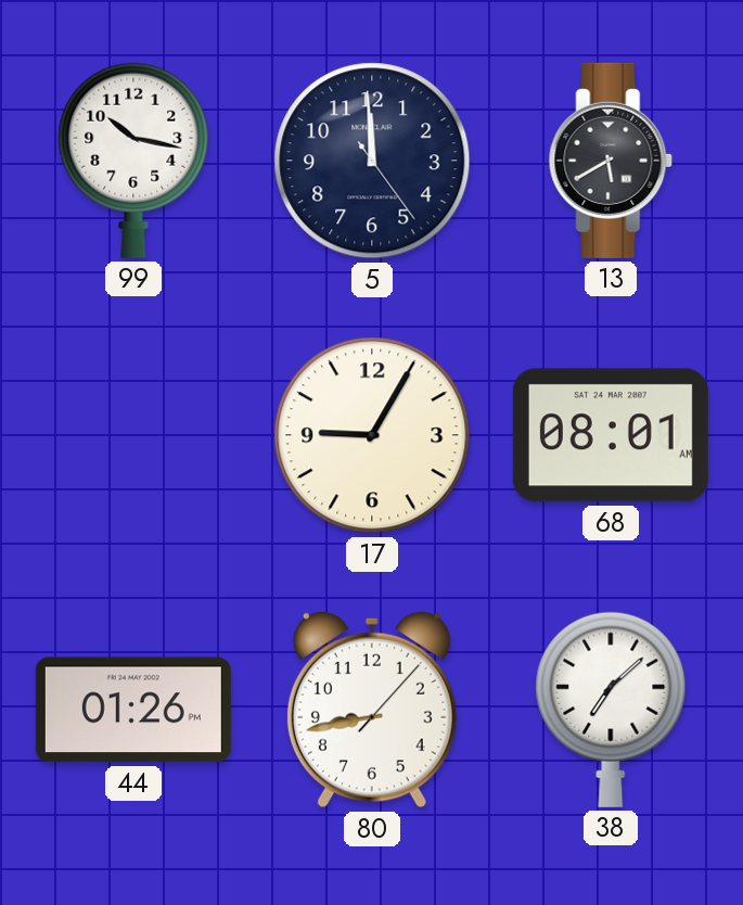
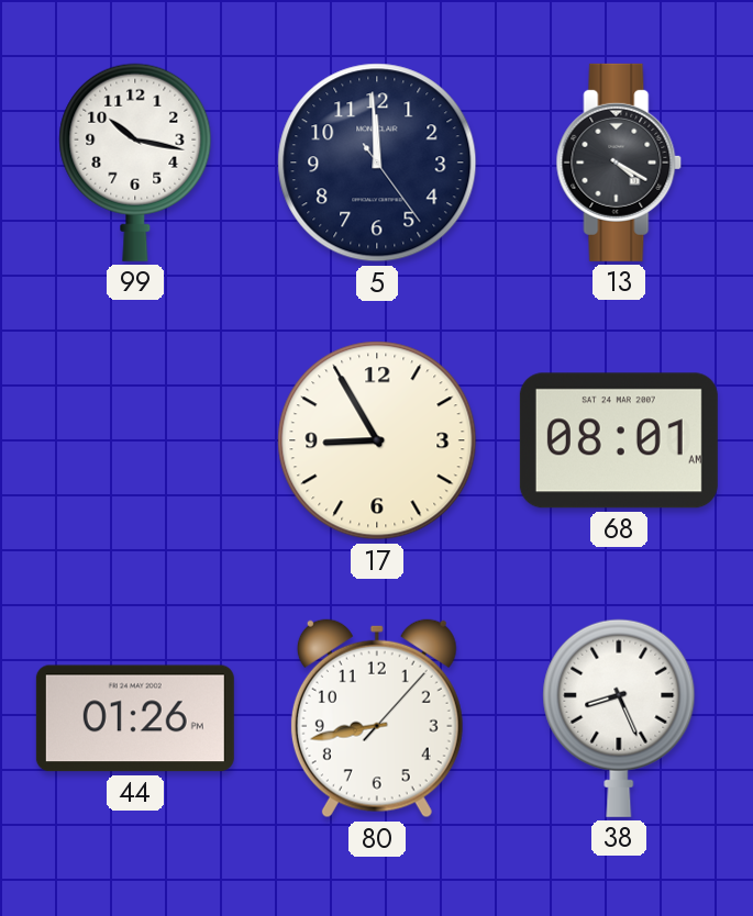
13: 5:40 -> 4:20
17: 9:05 -> 8:55
38: 7:08 -> 8:26
